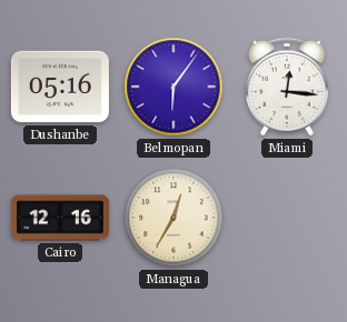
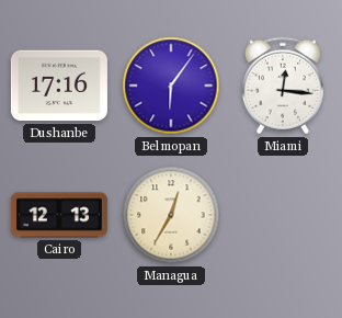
Dushanbe: 05:16 -> 17:16
Cairo: 12:16 -> 12:13
